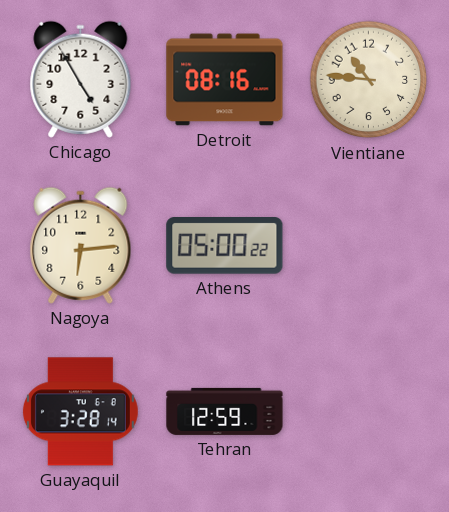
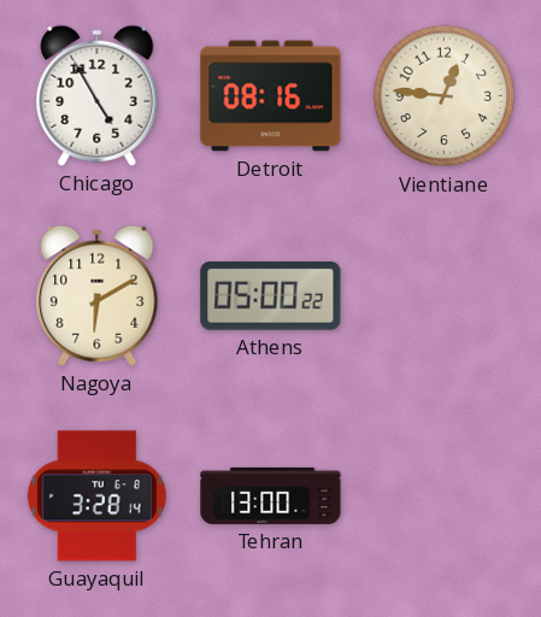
Vientiane: 10:46 -> 12:46
Nagoya: 6:14 -> 6:10
Tehran: 12:59 -> 13:00
